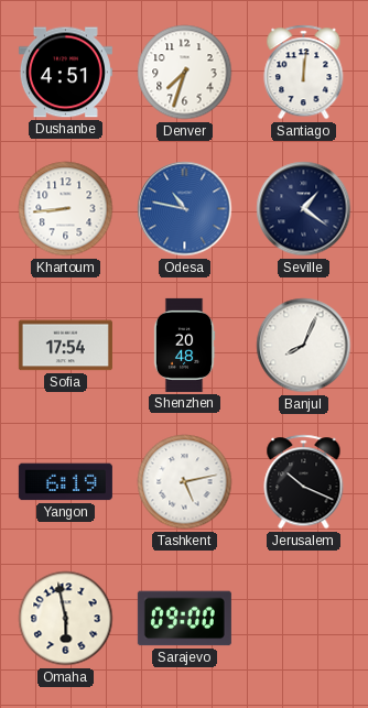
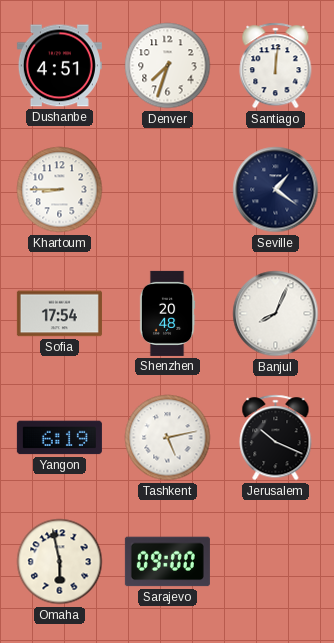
Khartoum: 8:44 -> 8:45
Odesa: 10:47 -> none
